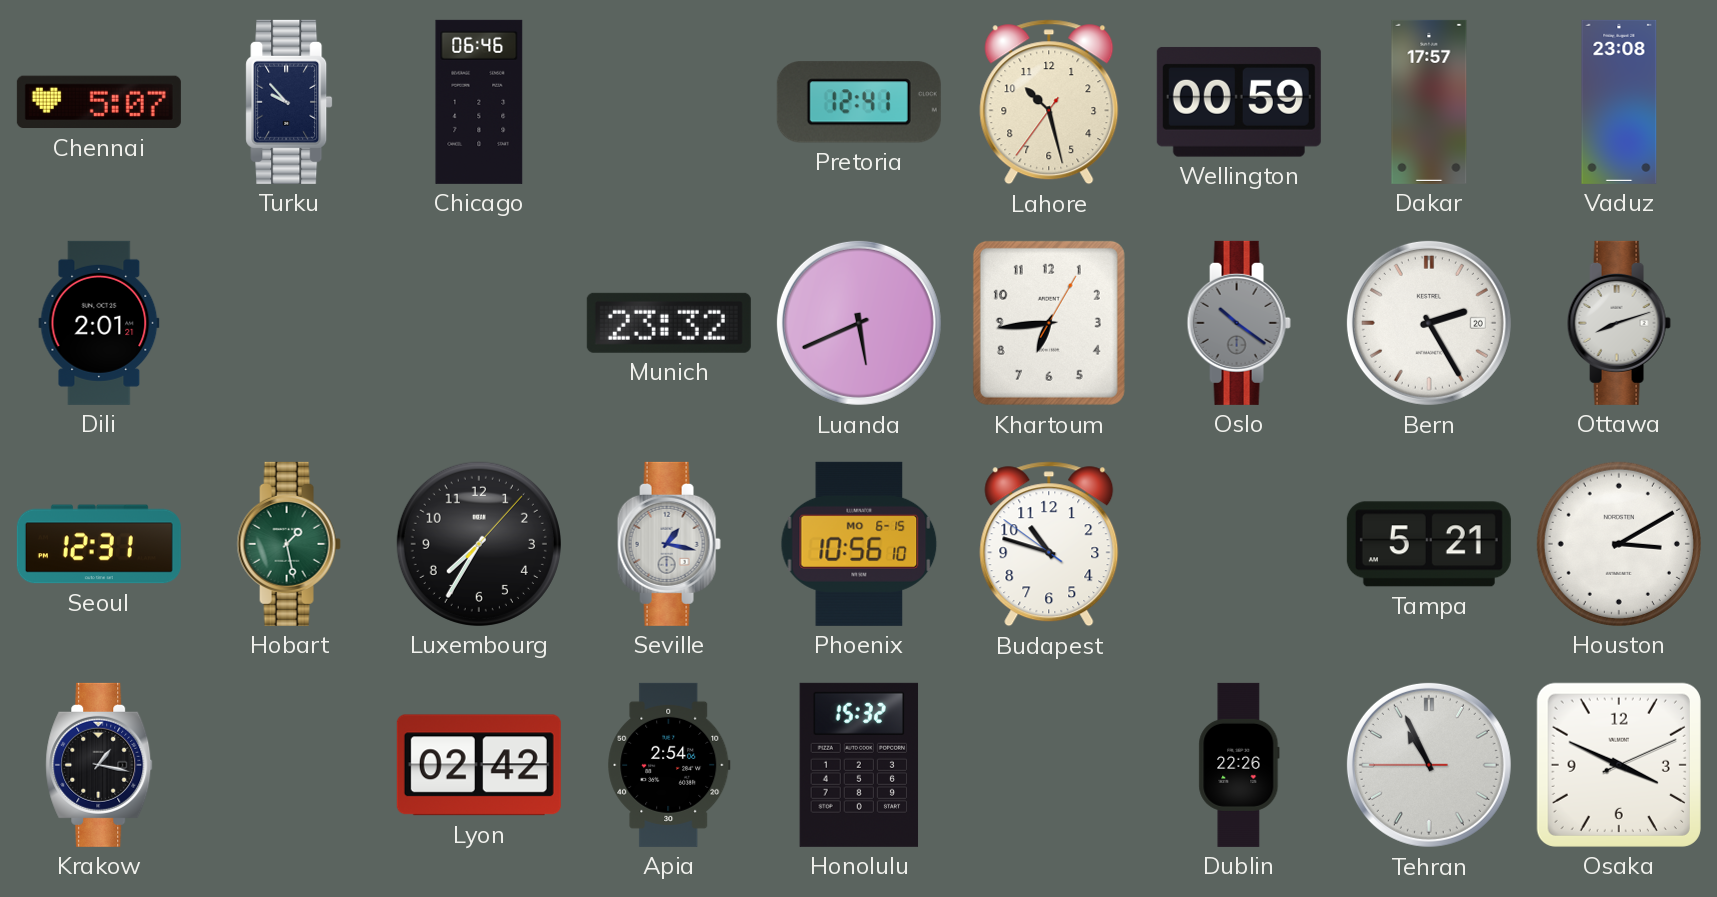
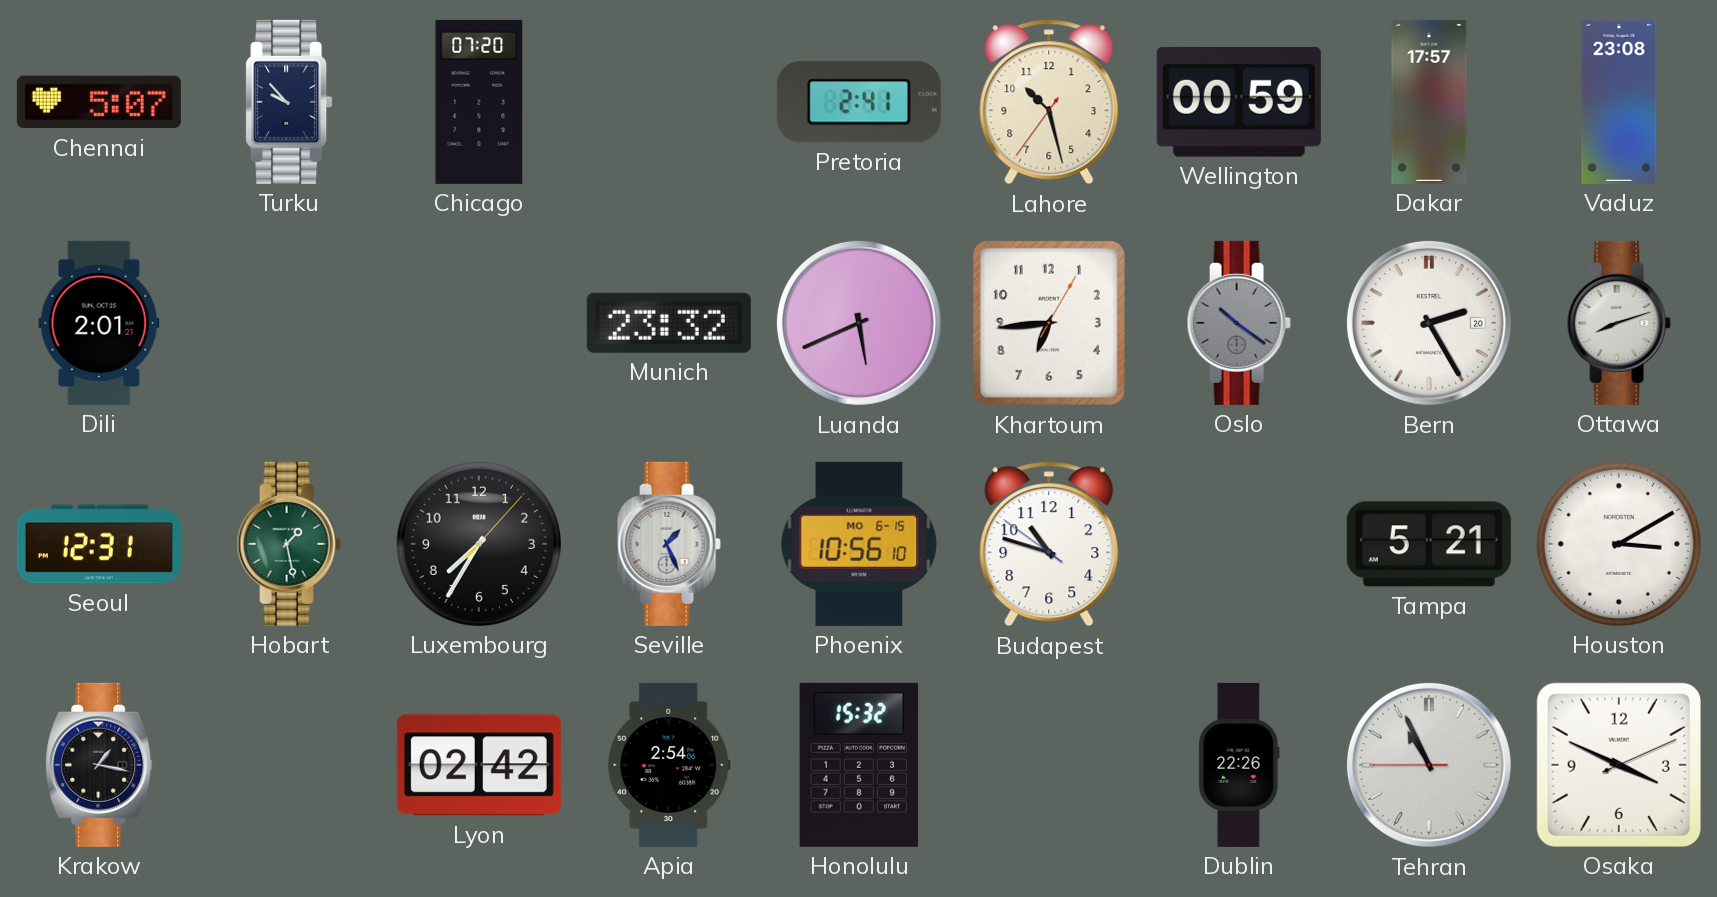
Chicago: 06:46 -> 07:20
Pretoria: 12:41 -> 2:41
Seville: 1:17 -> 1:26
